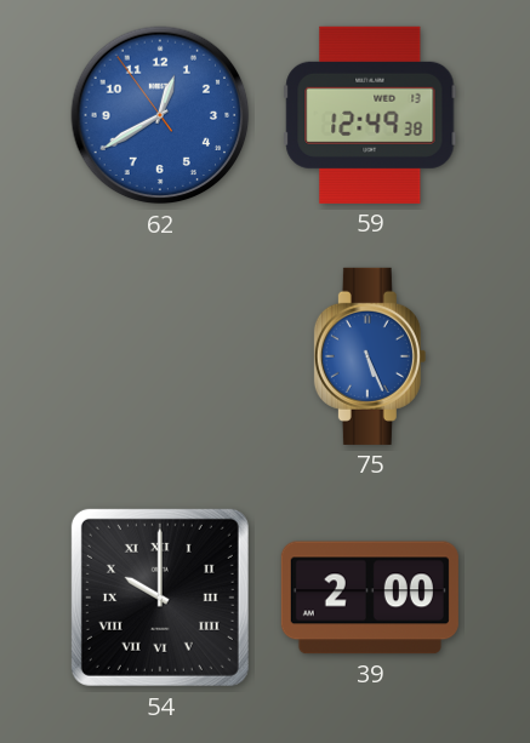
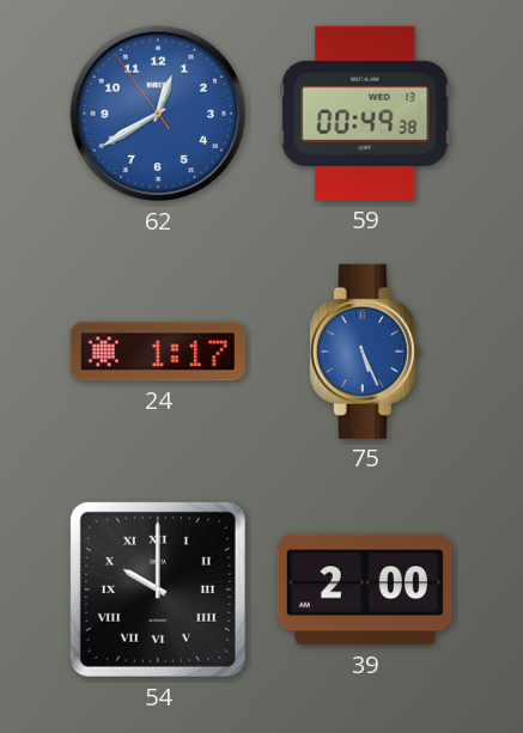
59: 12:49 -> 00:49
24: none -> 1:17
